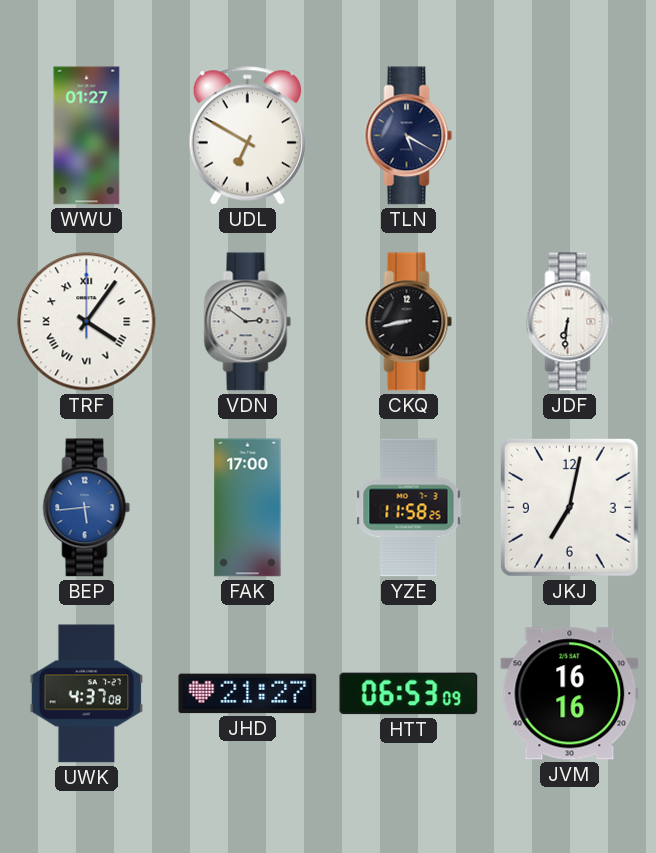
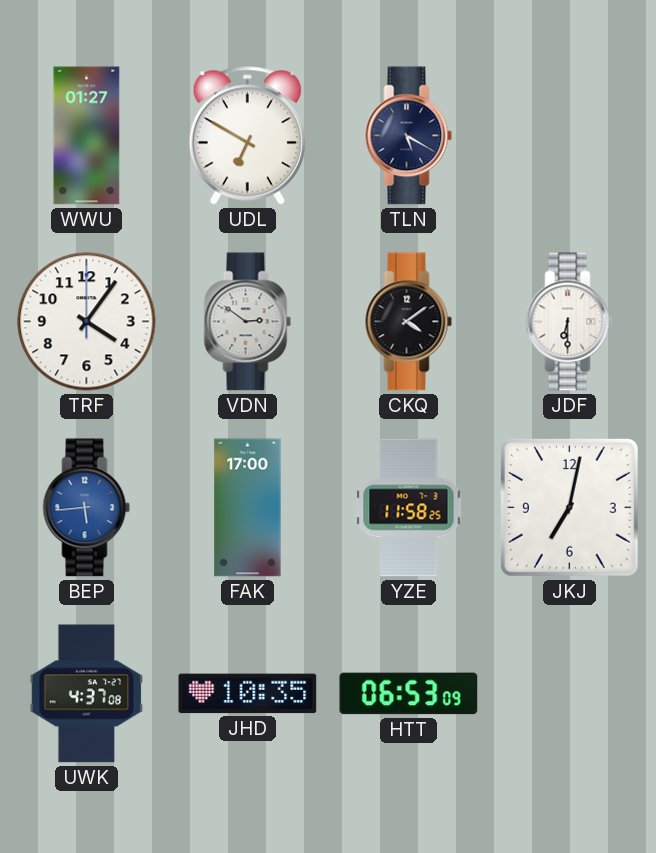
TRF numerals: Roman -> Arabic
CKQ: 8:43 -> 4:09
JDF: 6:31 -> 6:30
JHD: 21:27 -> 10:35
JVM: 16:16 -> none
